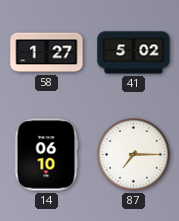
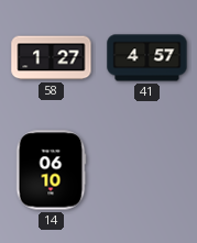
41: 5:02 -> 4:57
87: 7:15 -> none
